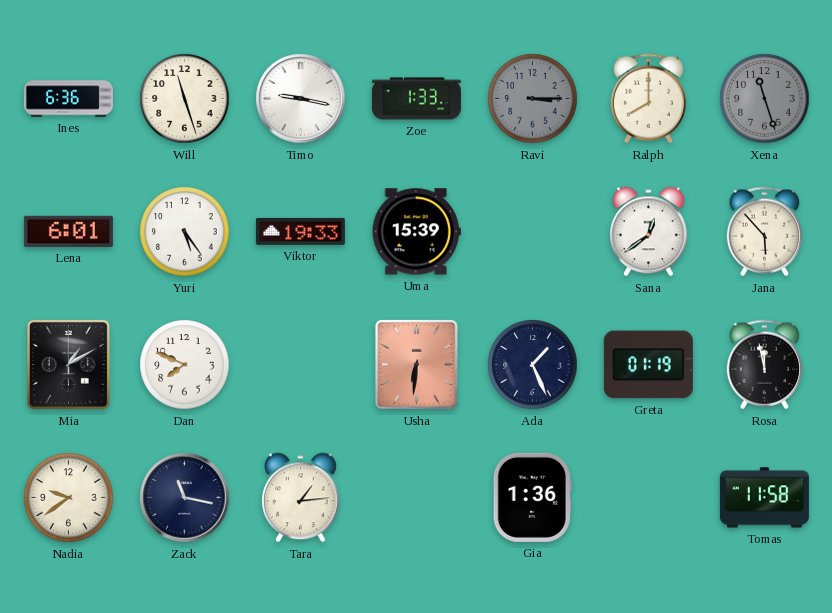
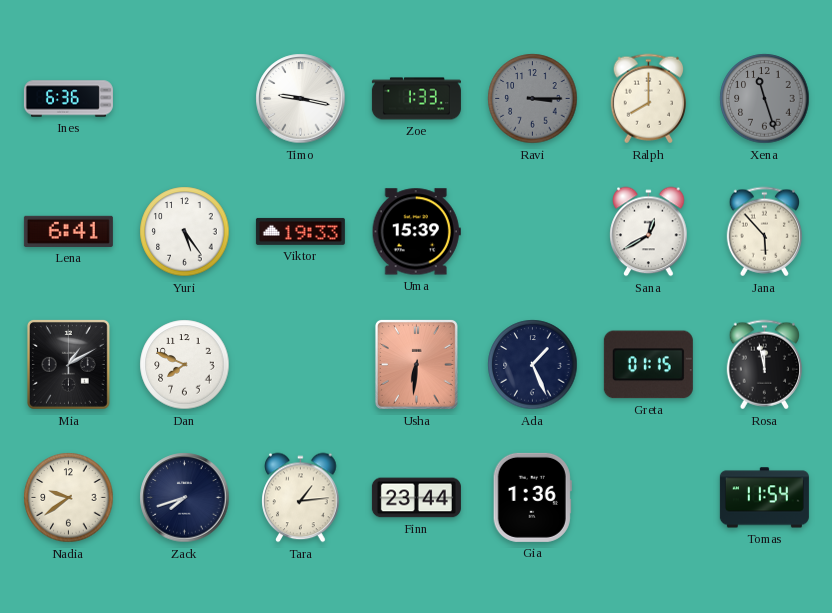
Will: 11:27 -> none
Lena: 6:01 -> 6:41
Sana: 12:39 -> 12:40
Greta: 01:19 -> 01:15
Zack: 11:17 -> 7:42
Finn: none -> 23:44
Tomas: 11:58 -> 11:54
